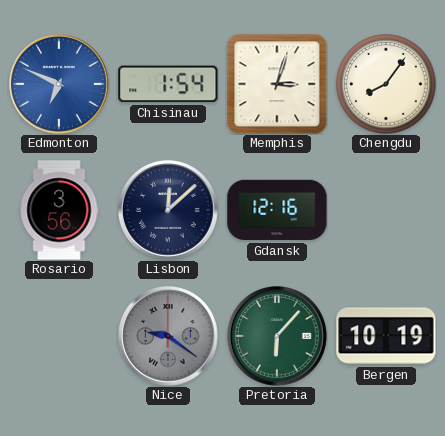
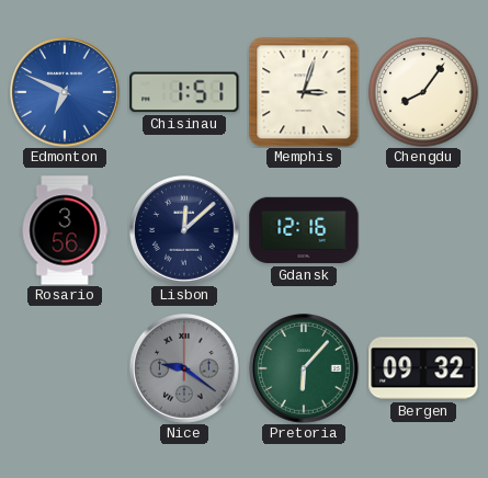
Chisinau: 1:54 -> 1:51
Bergen: 10:19 -> 09:32
